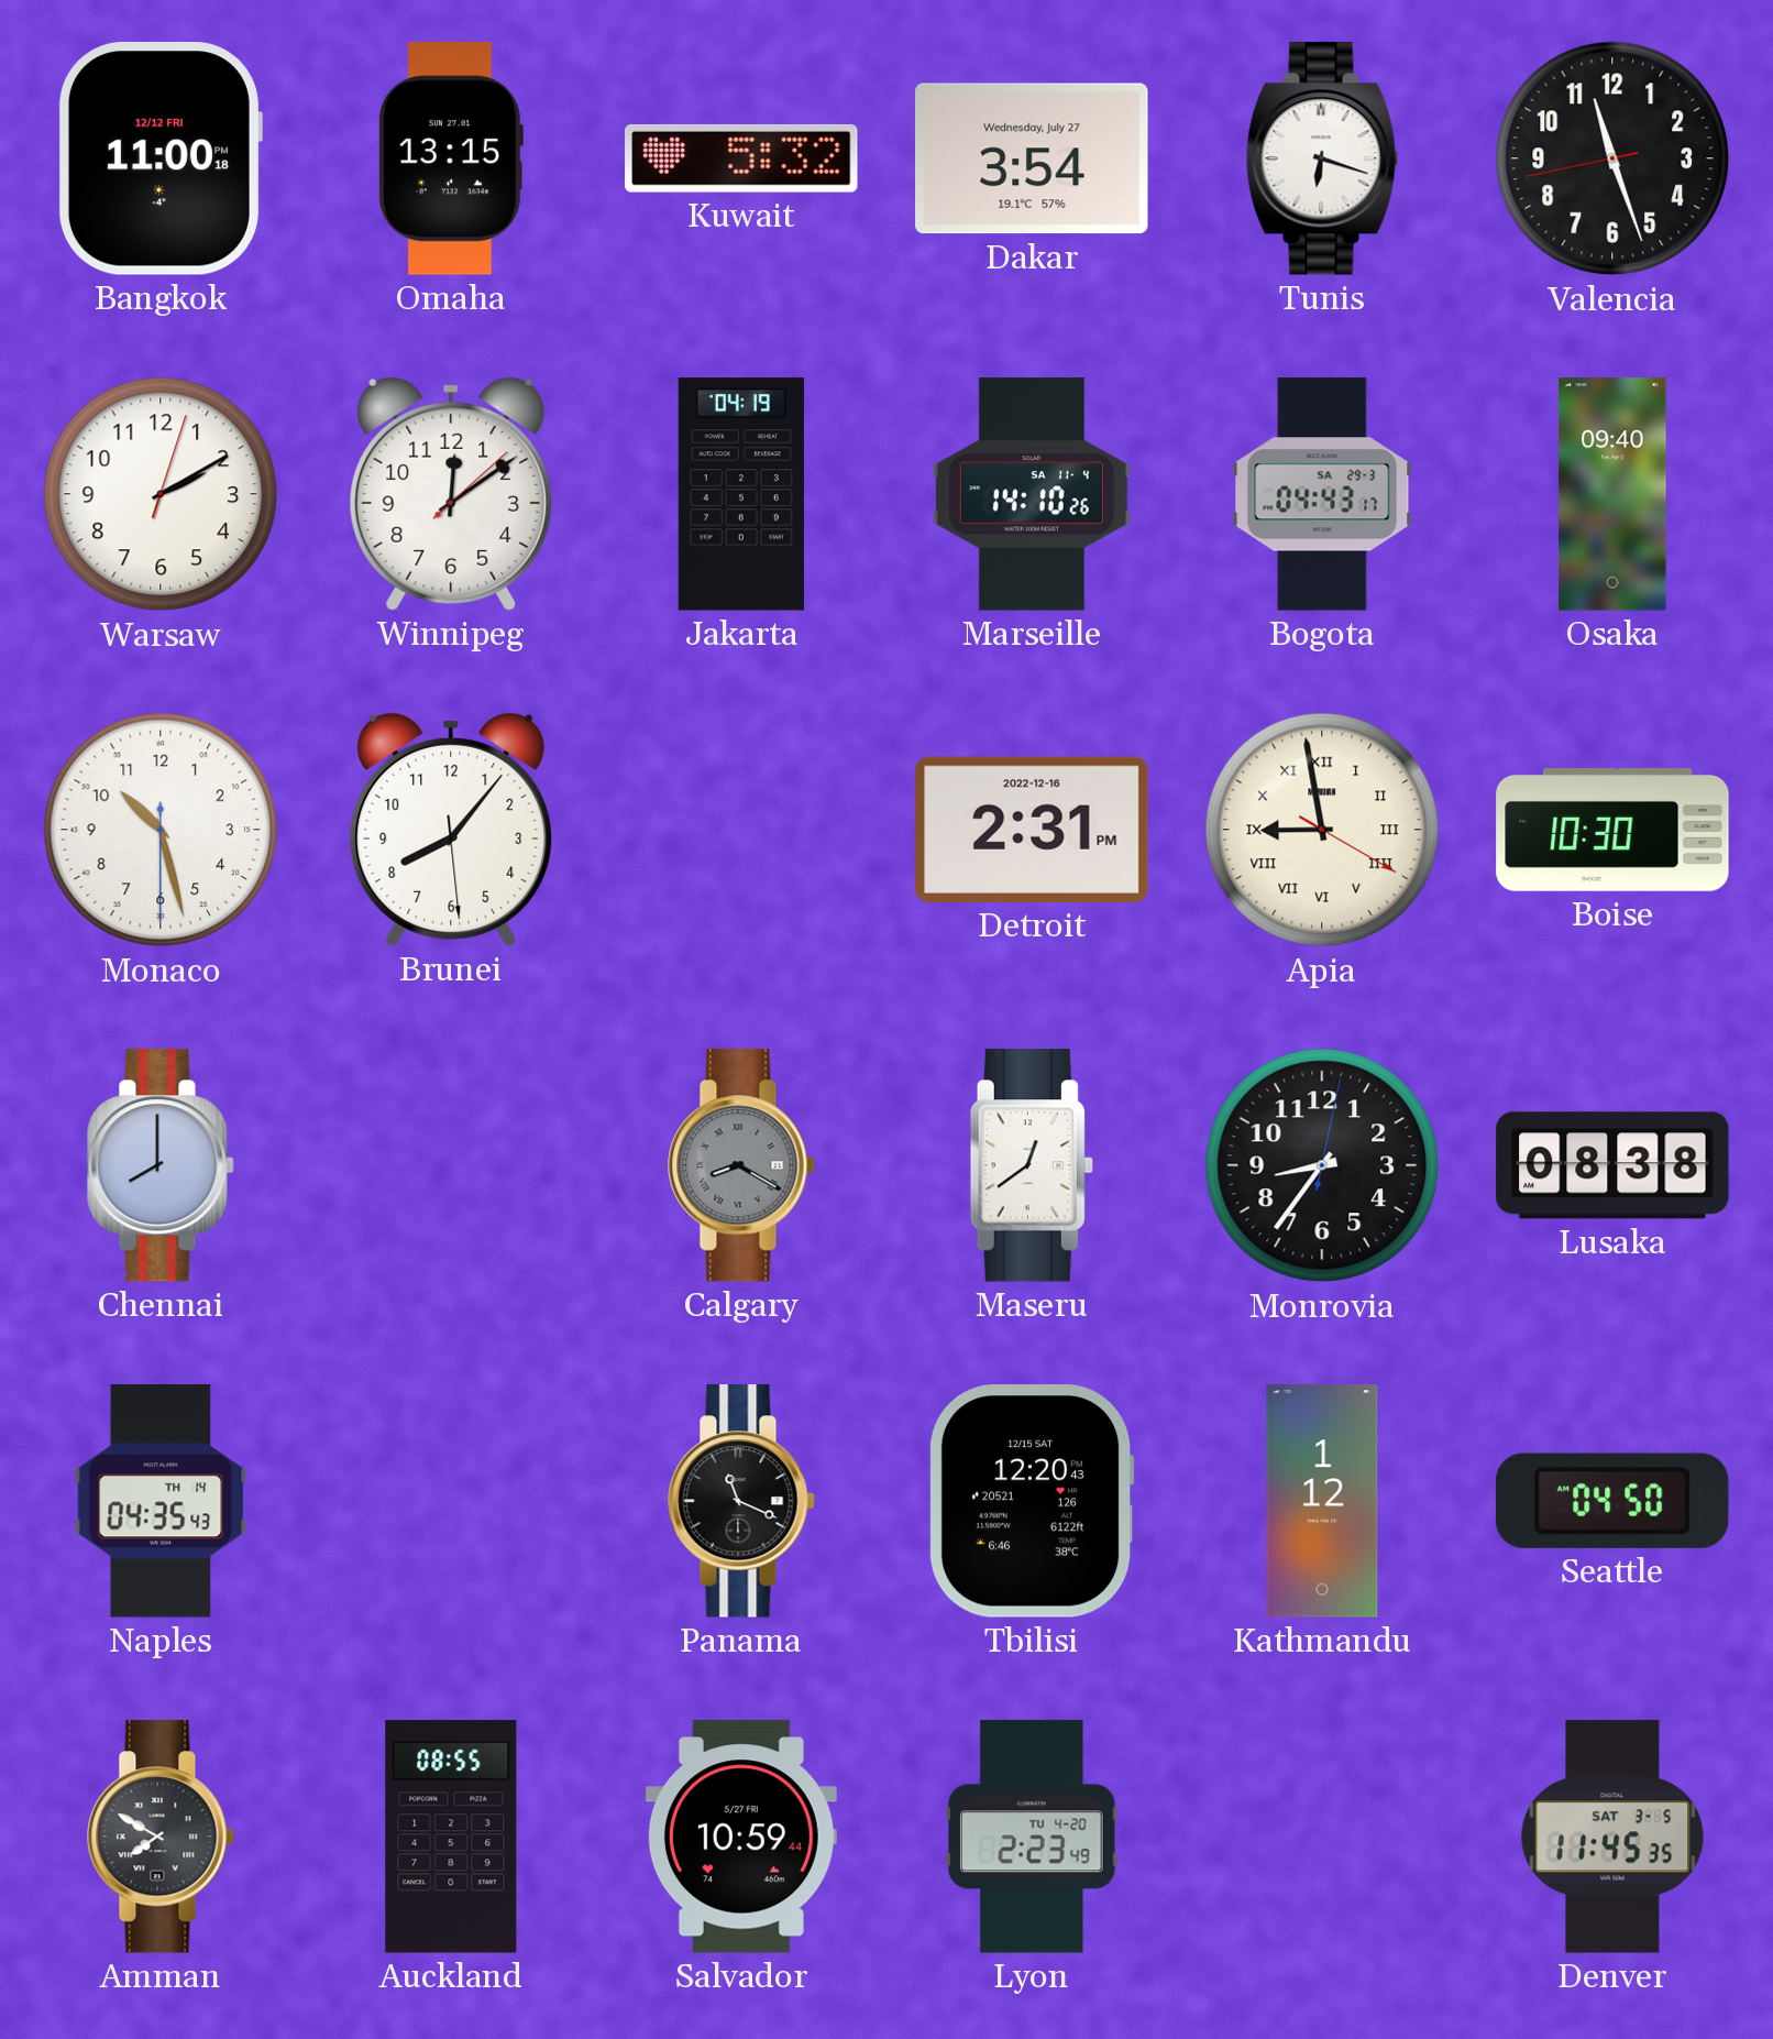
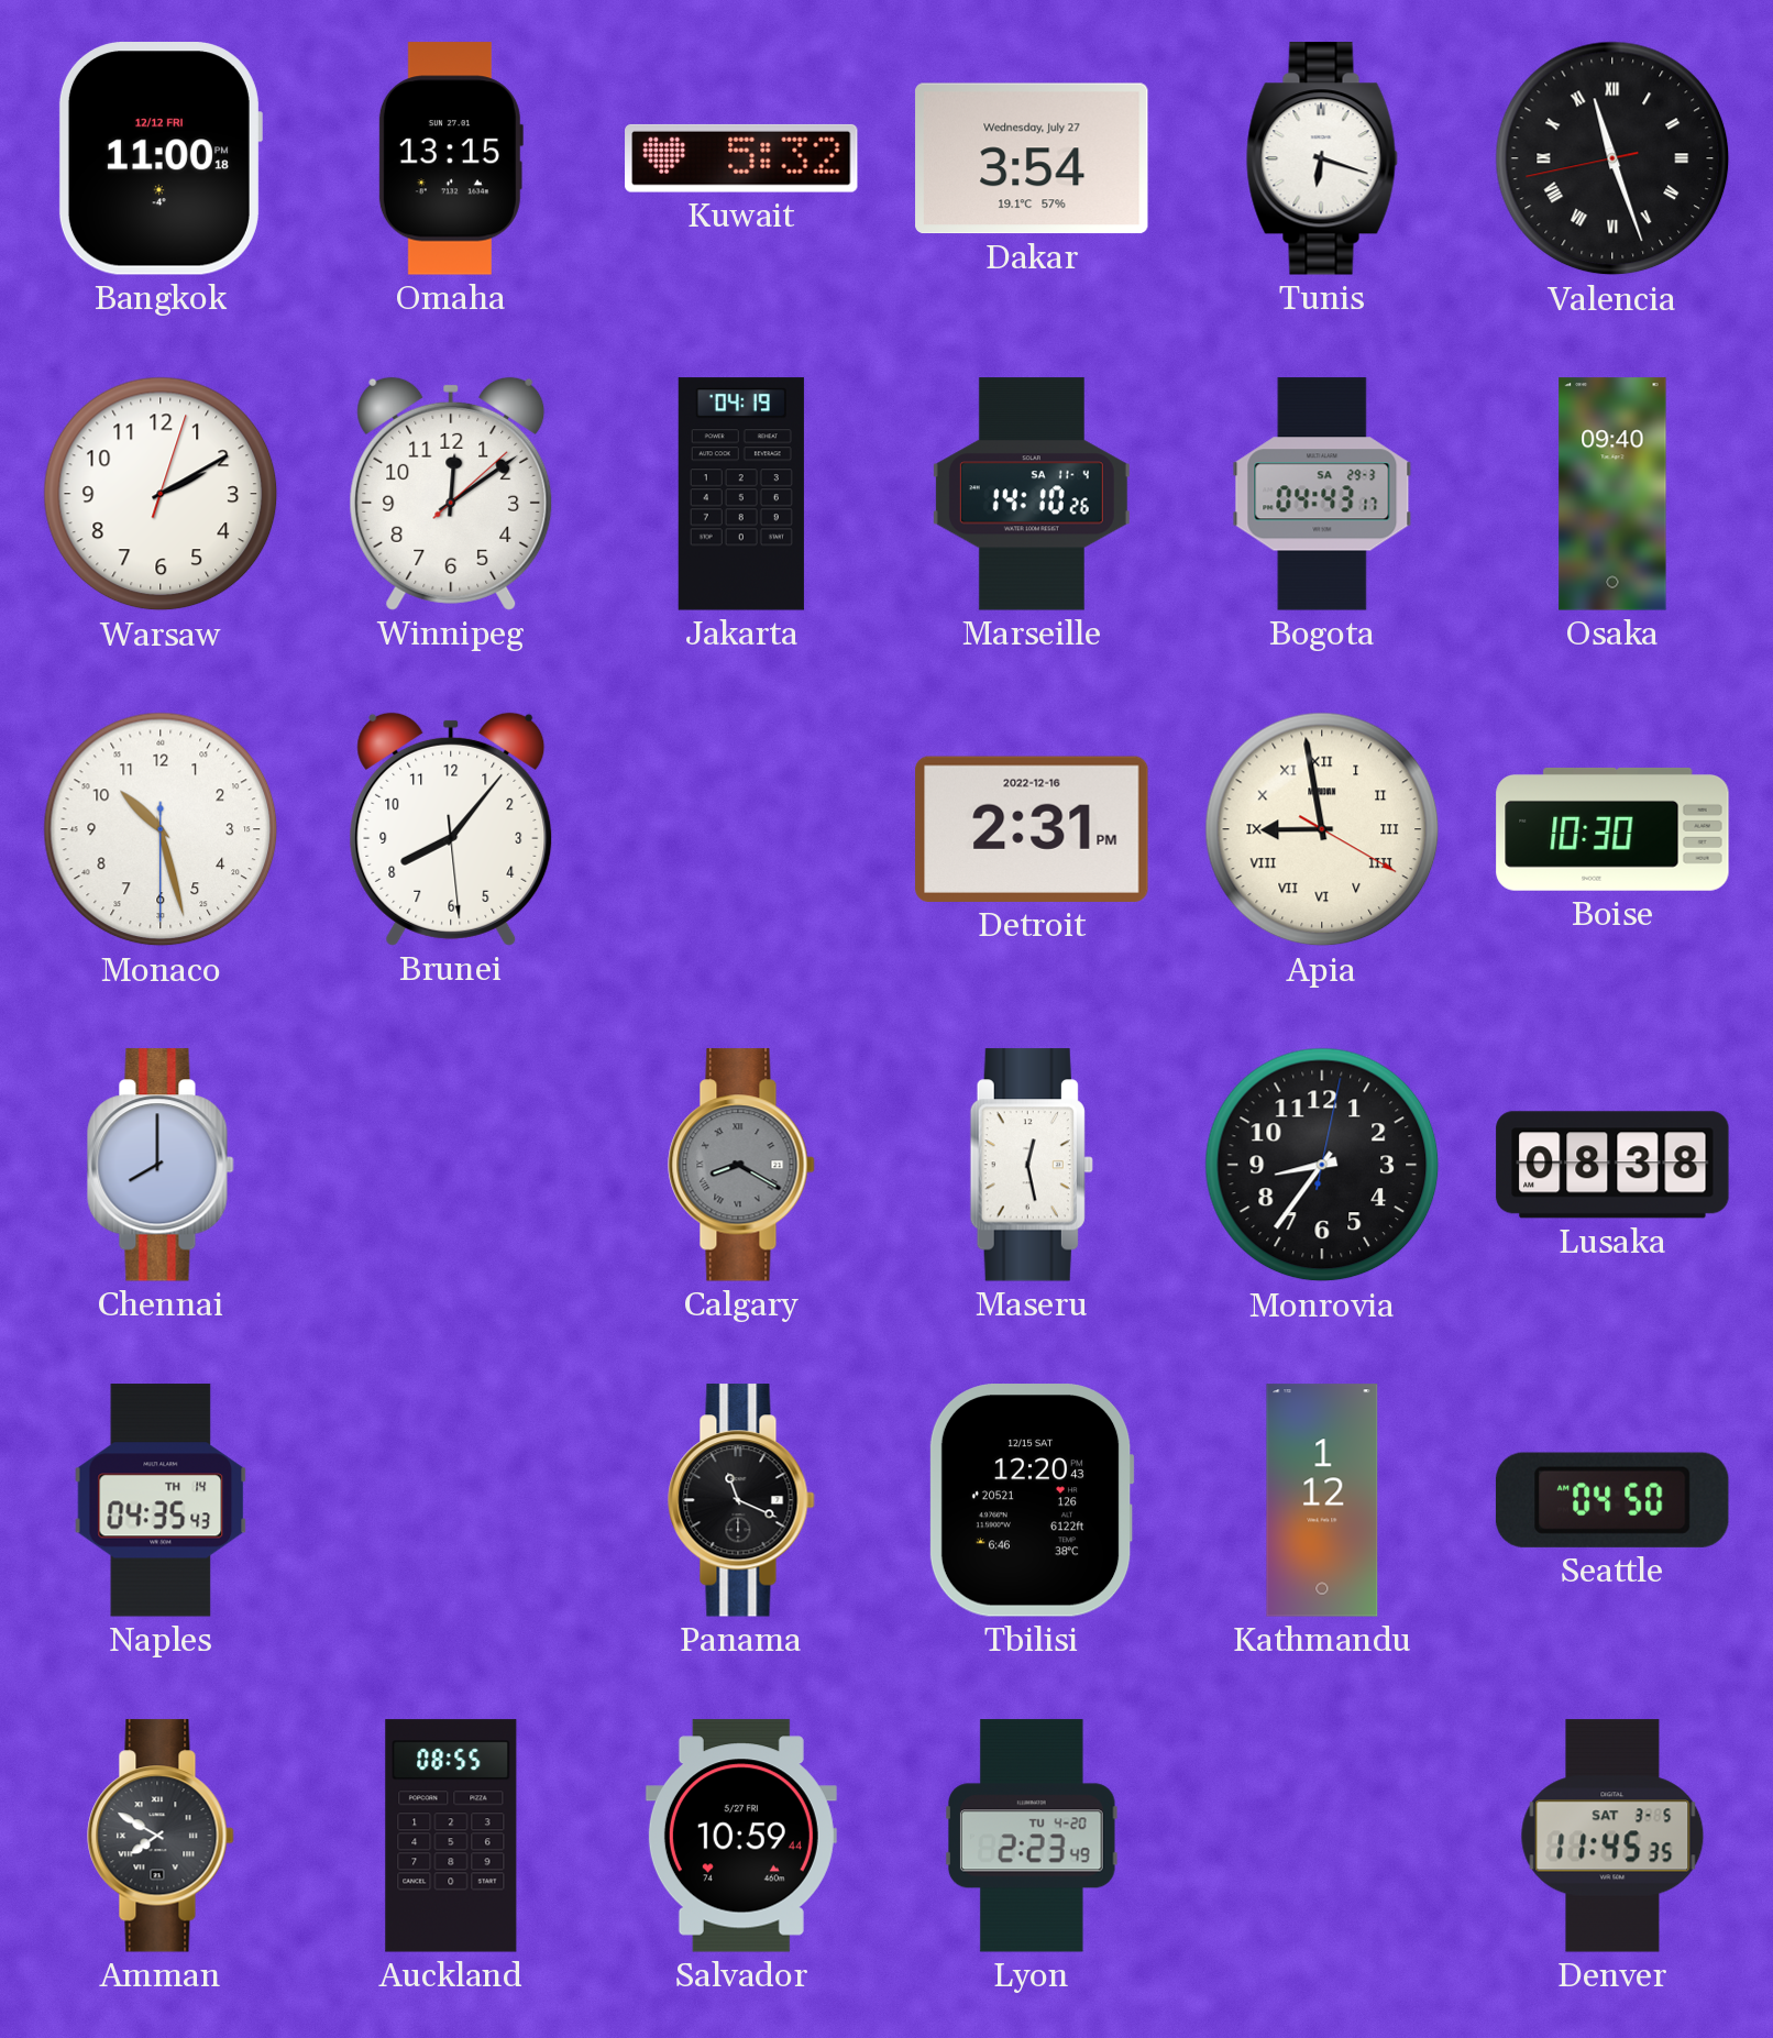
Valencia numerals: Arabic -> Roman
Maseru: 12:39 -> 12:28
